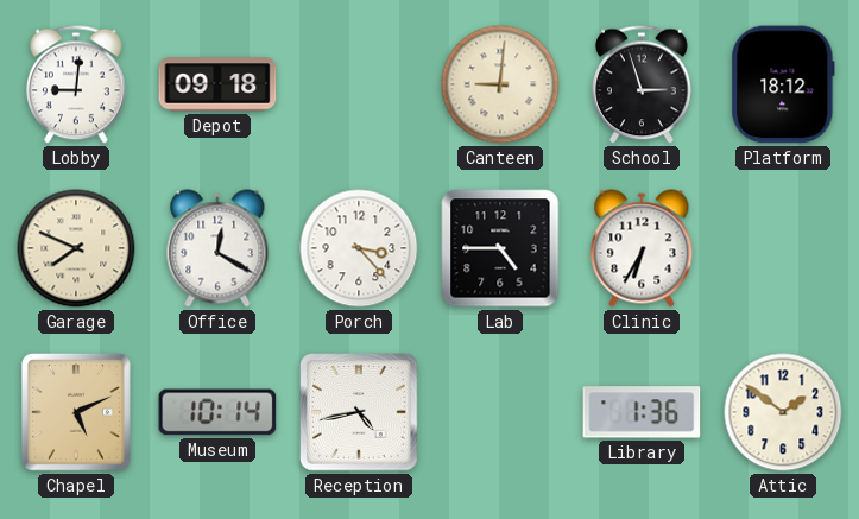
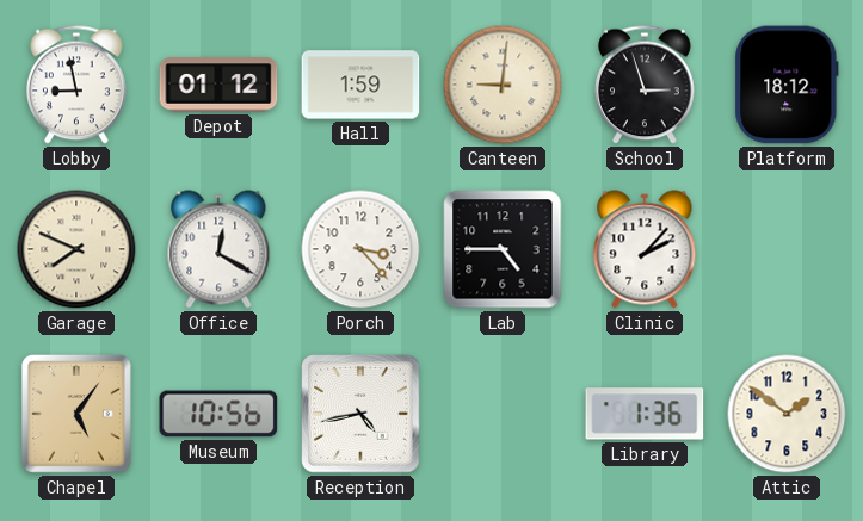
Lobby: 9:01 -> 8:58
Depot: 09:18 -> 01:12
Hall: none -> 1:59
Clinic: 6:35 -> 2:07
Chapel: 5:11 -> 5:06
Museum: 10:14 -> 10:56
